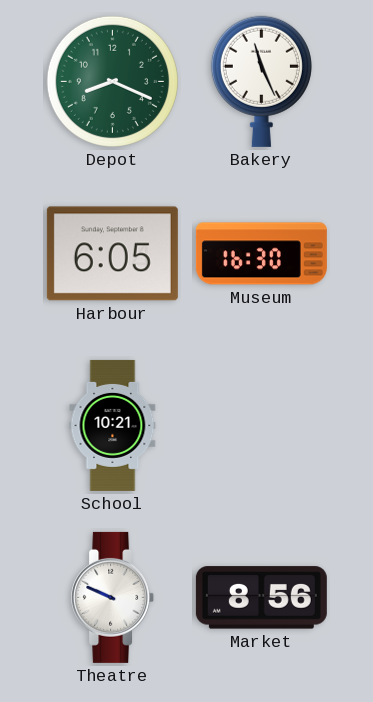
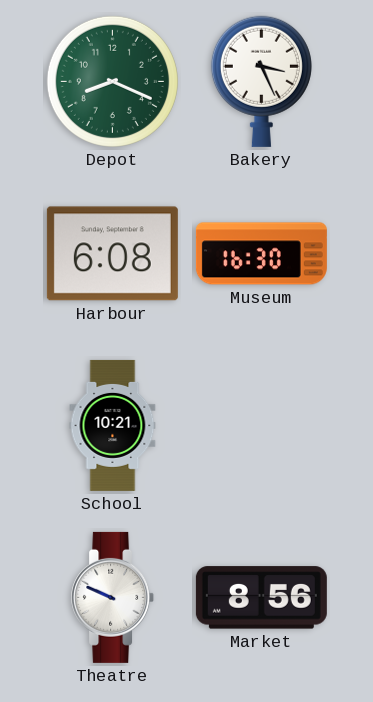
Bakery: 11:26 -> 3:26
Harbour: 6:05 -> 6:08
